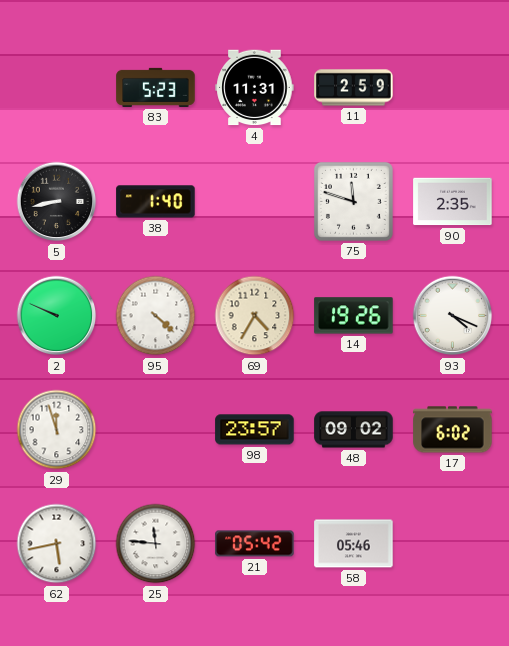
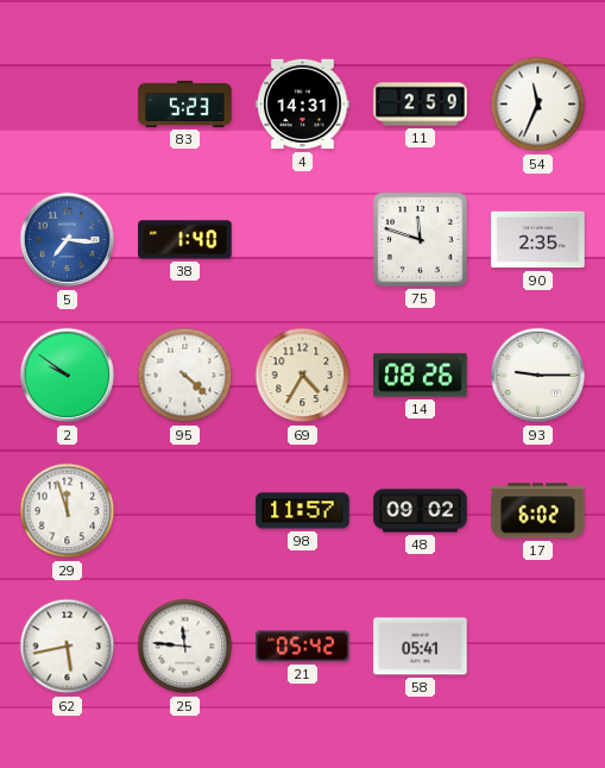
4: 11:31 -> 14:31
54: none -> 11:34
5: 8:43 -> 7:16
5 dial: black -> blue
2: 9:49 -> 9:51
14: 19:26 -> 08:26
93: 4:19 -> 9:15
98: 23:57 -> 11:57
58: 05:46 -> 05:41
